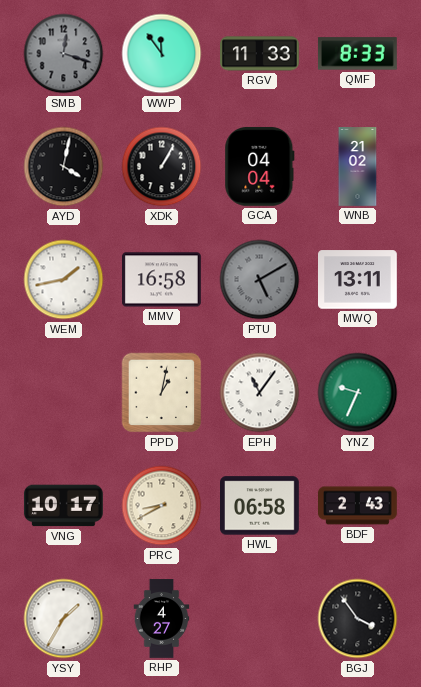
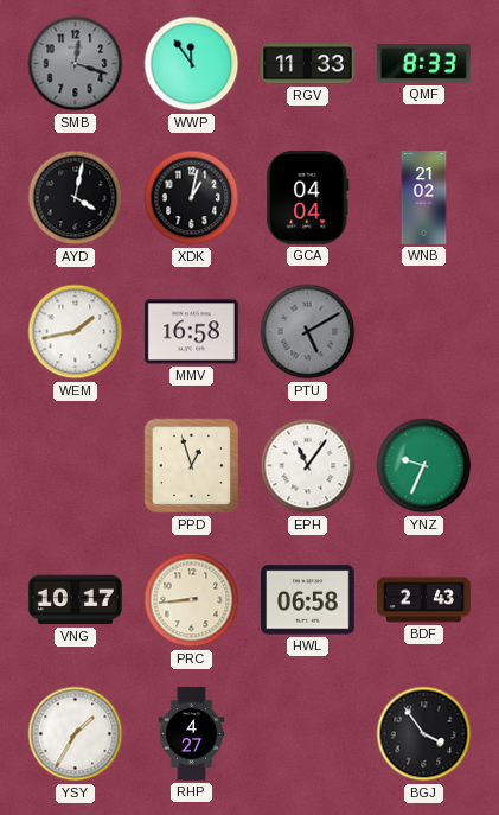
XDK: 1:05 -> 1:02
MWQ: 13:11 -> none
PPD: 1:02 -> 12:57
PRC: 8:40 -> 8:44
